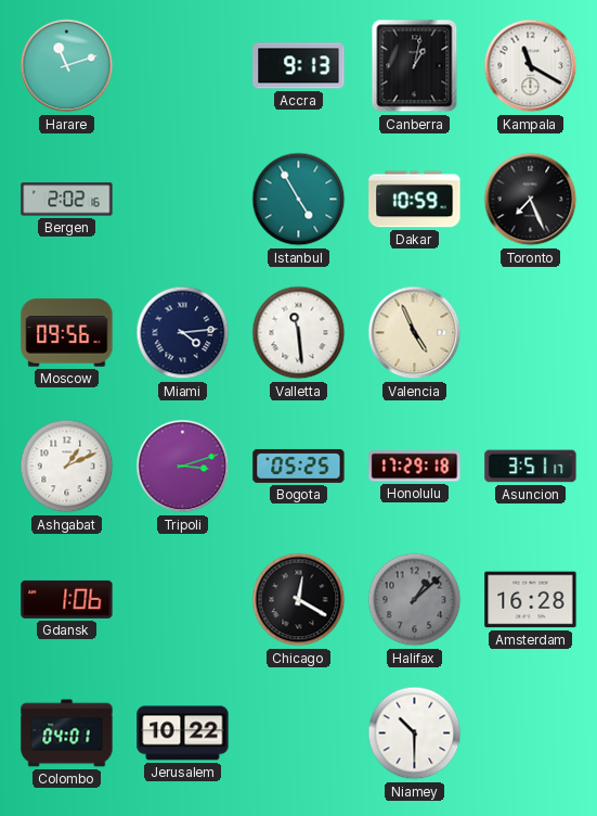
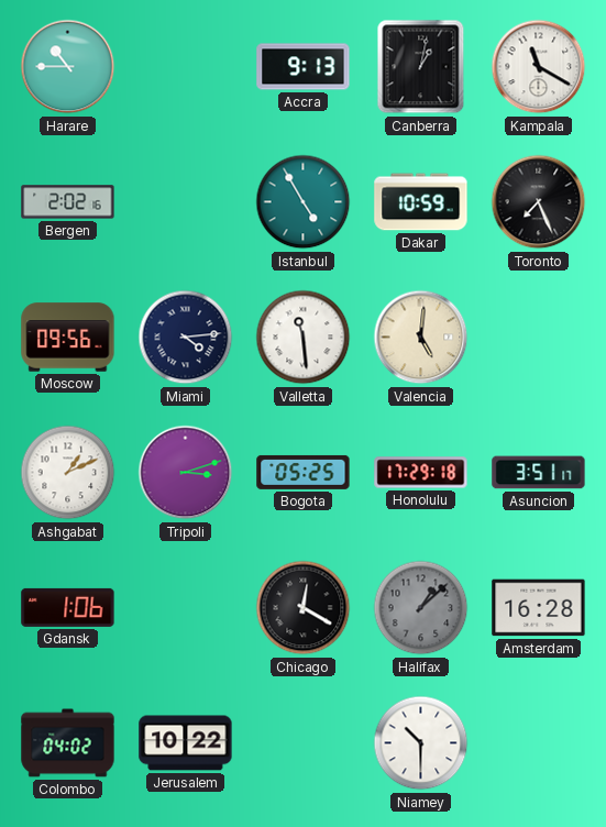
Harare: 11:12 -> 10:45
Valencia: 4:56 -> 5:01
Colombo: 04:01 -> 04:02
